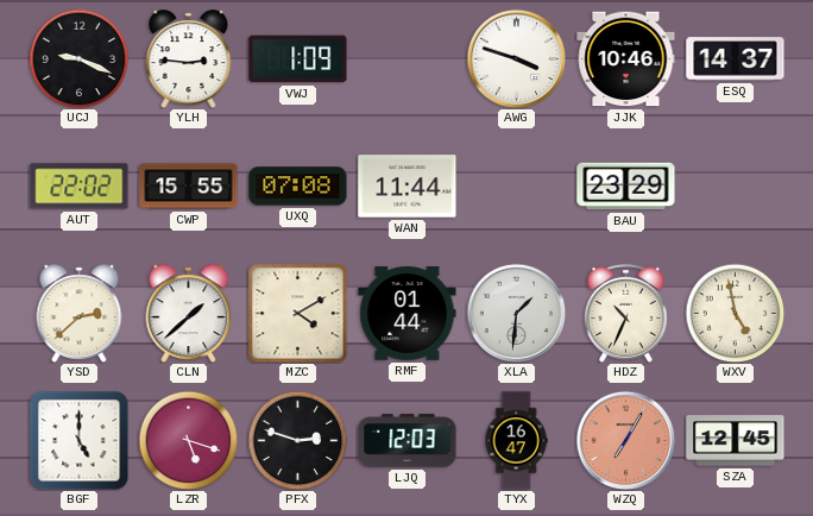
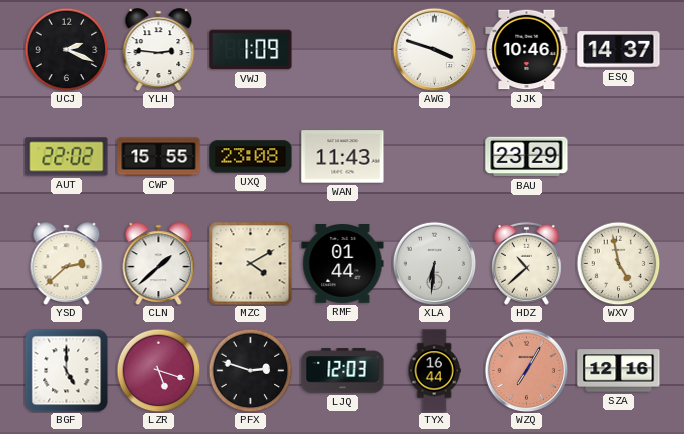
UCJ: 9:19 -> 2:19
UXQ: 07:08 -> 23:08
WAN: 11:44 -> 11:43
XLA: 1:31 -> 6:31
HDZ: 10:34 -> 10:38
TYX: 16:47 -> 16:44
SZA: 12:45 -> 12:16
